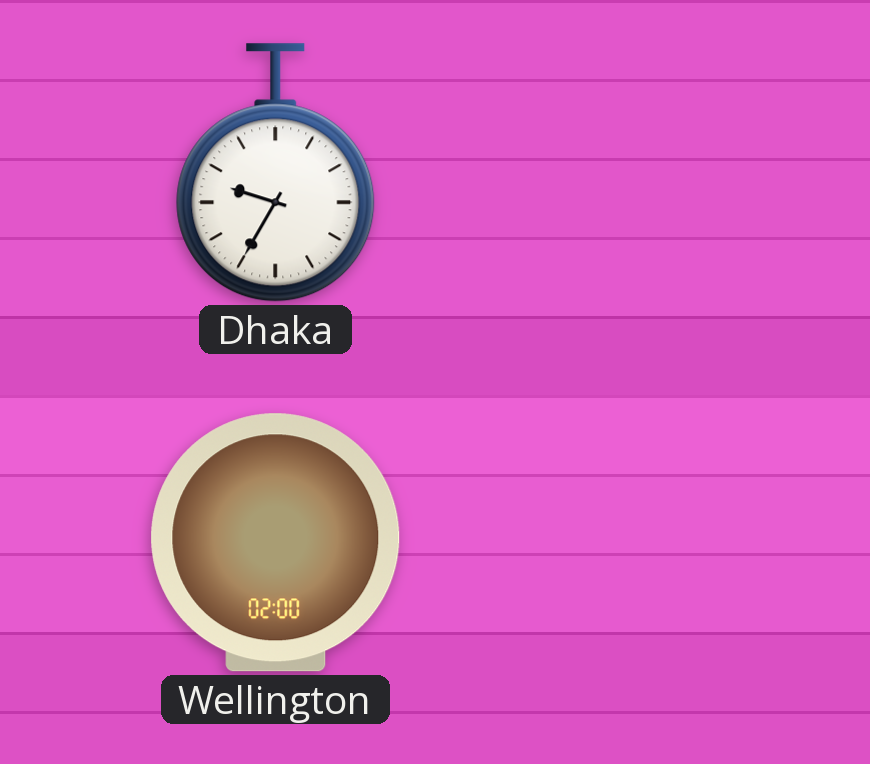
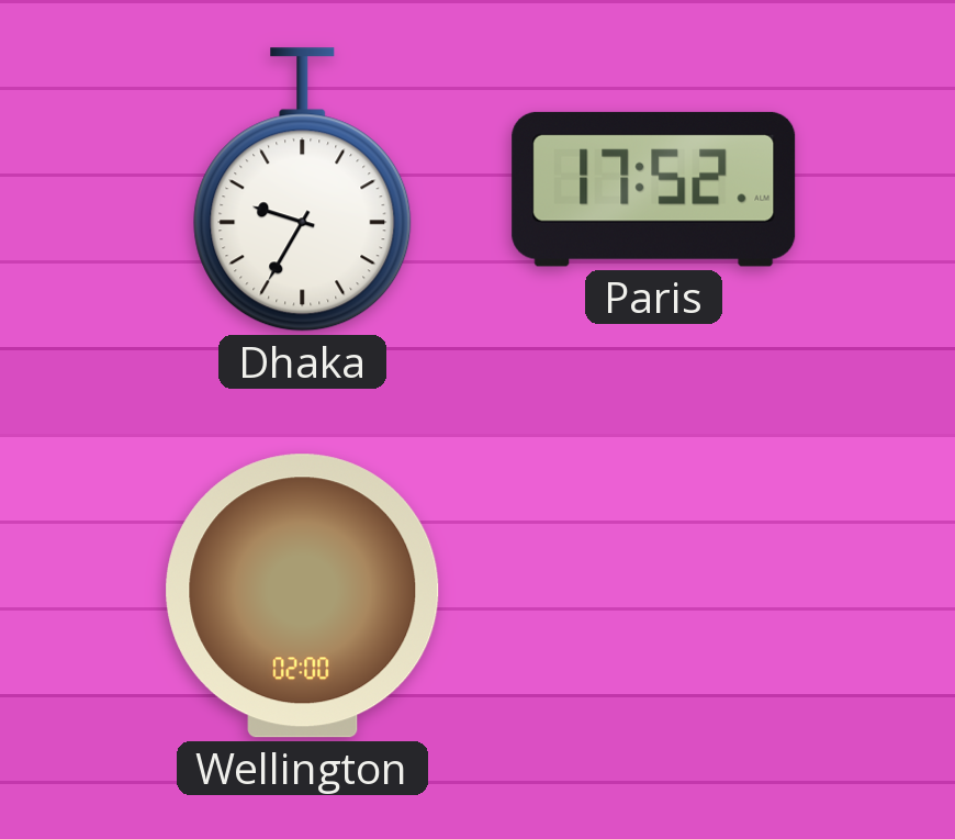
Paris: none -> 17:52
